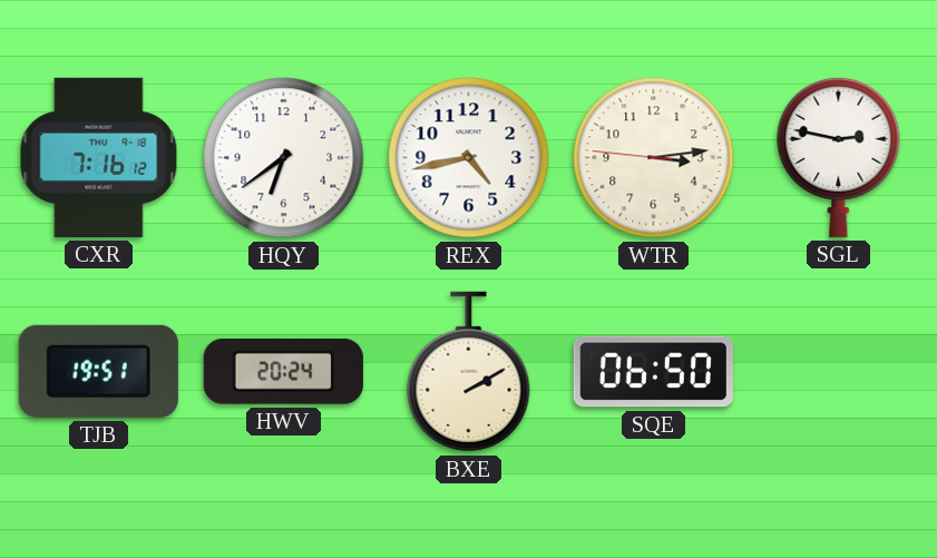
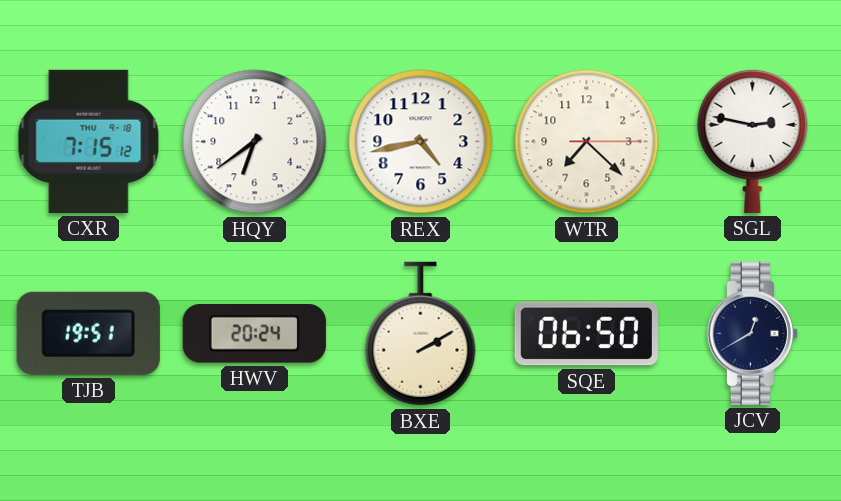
CXR: 7:16 -> 7:15
WTR: 3:13 -> 7:22
JCV: none -> 12:40
